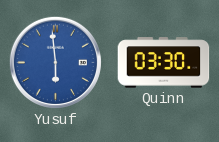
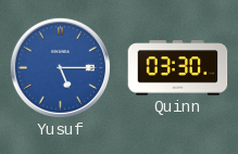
Yusuf: 5:59 -> 5:15
